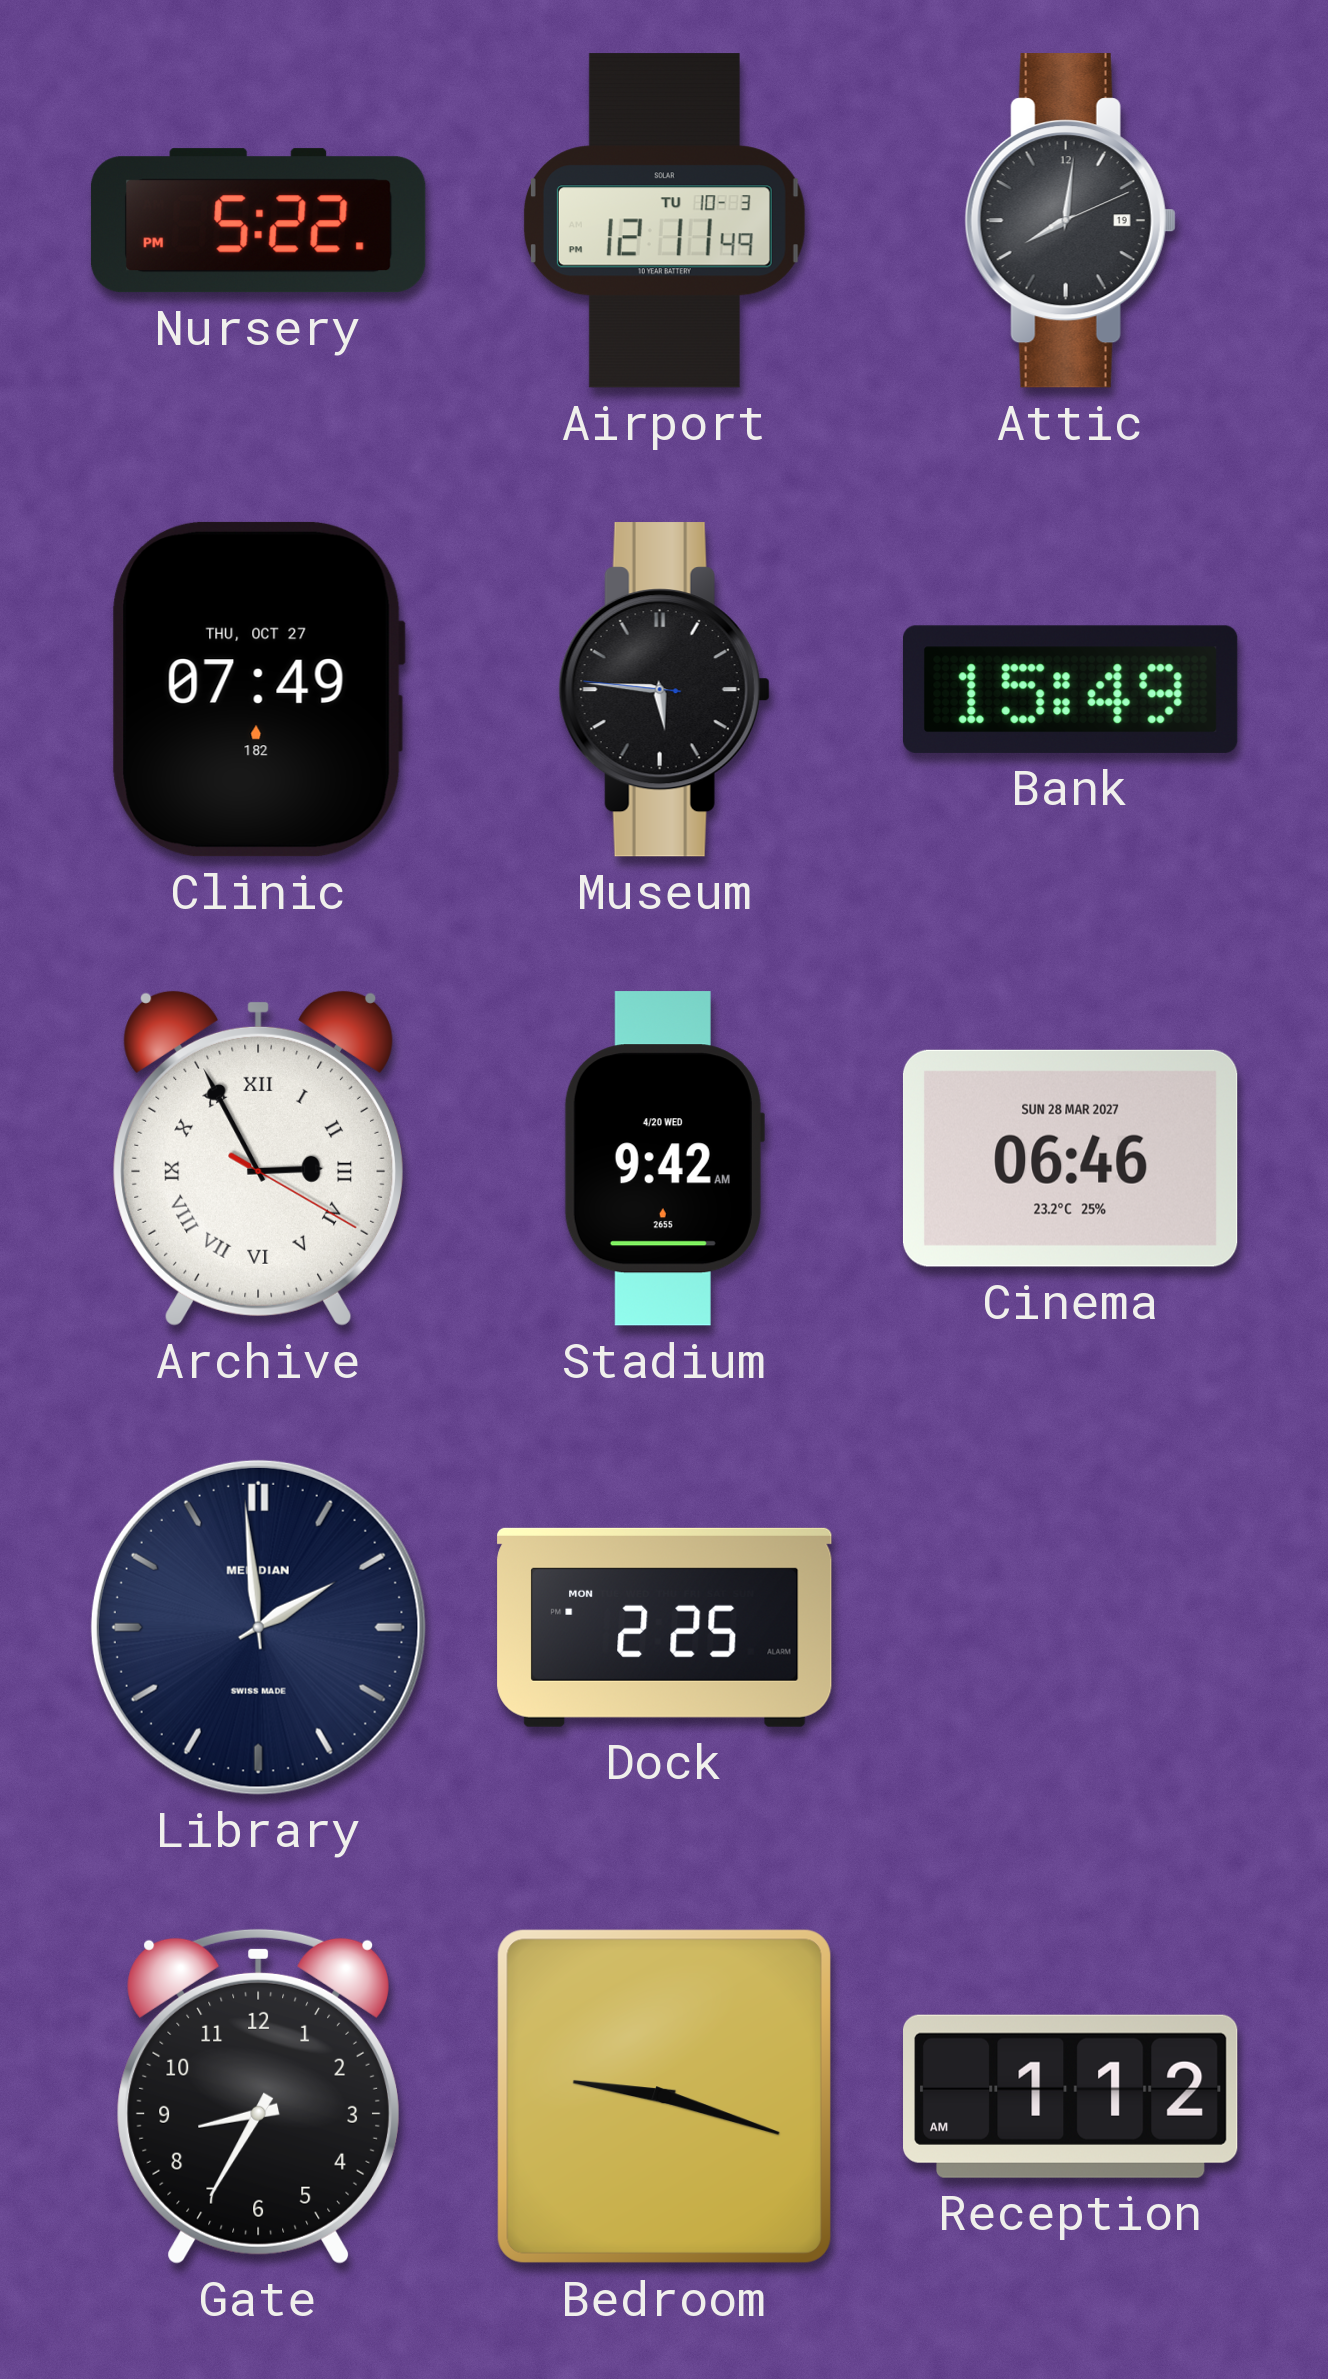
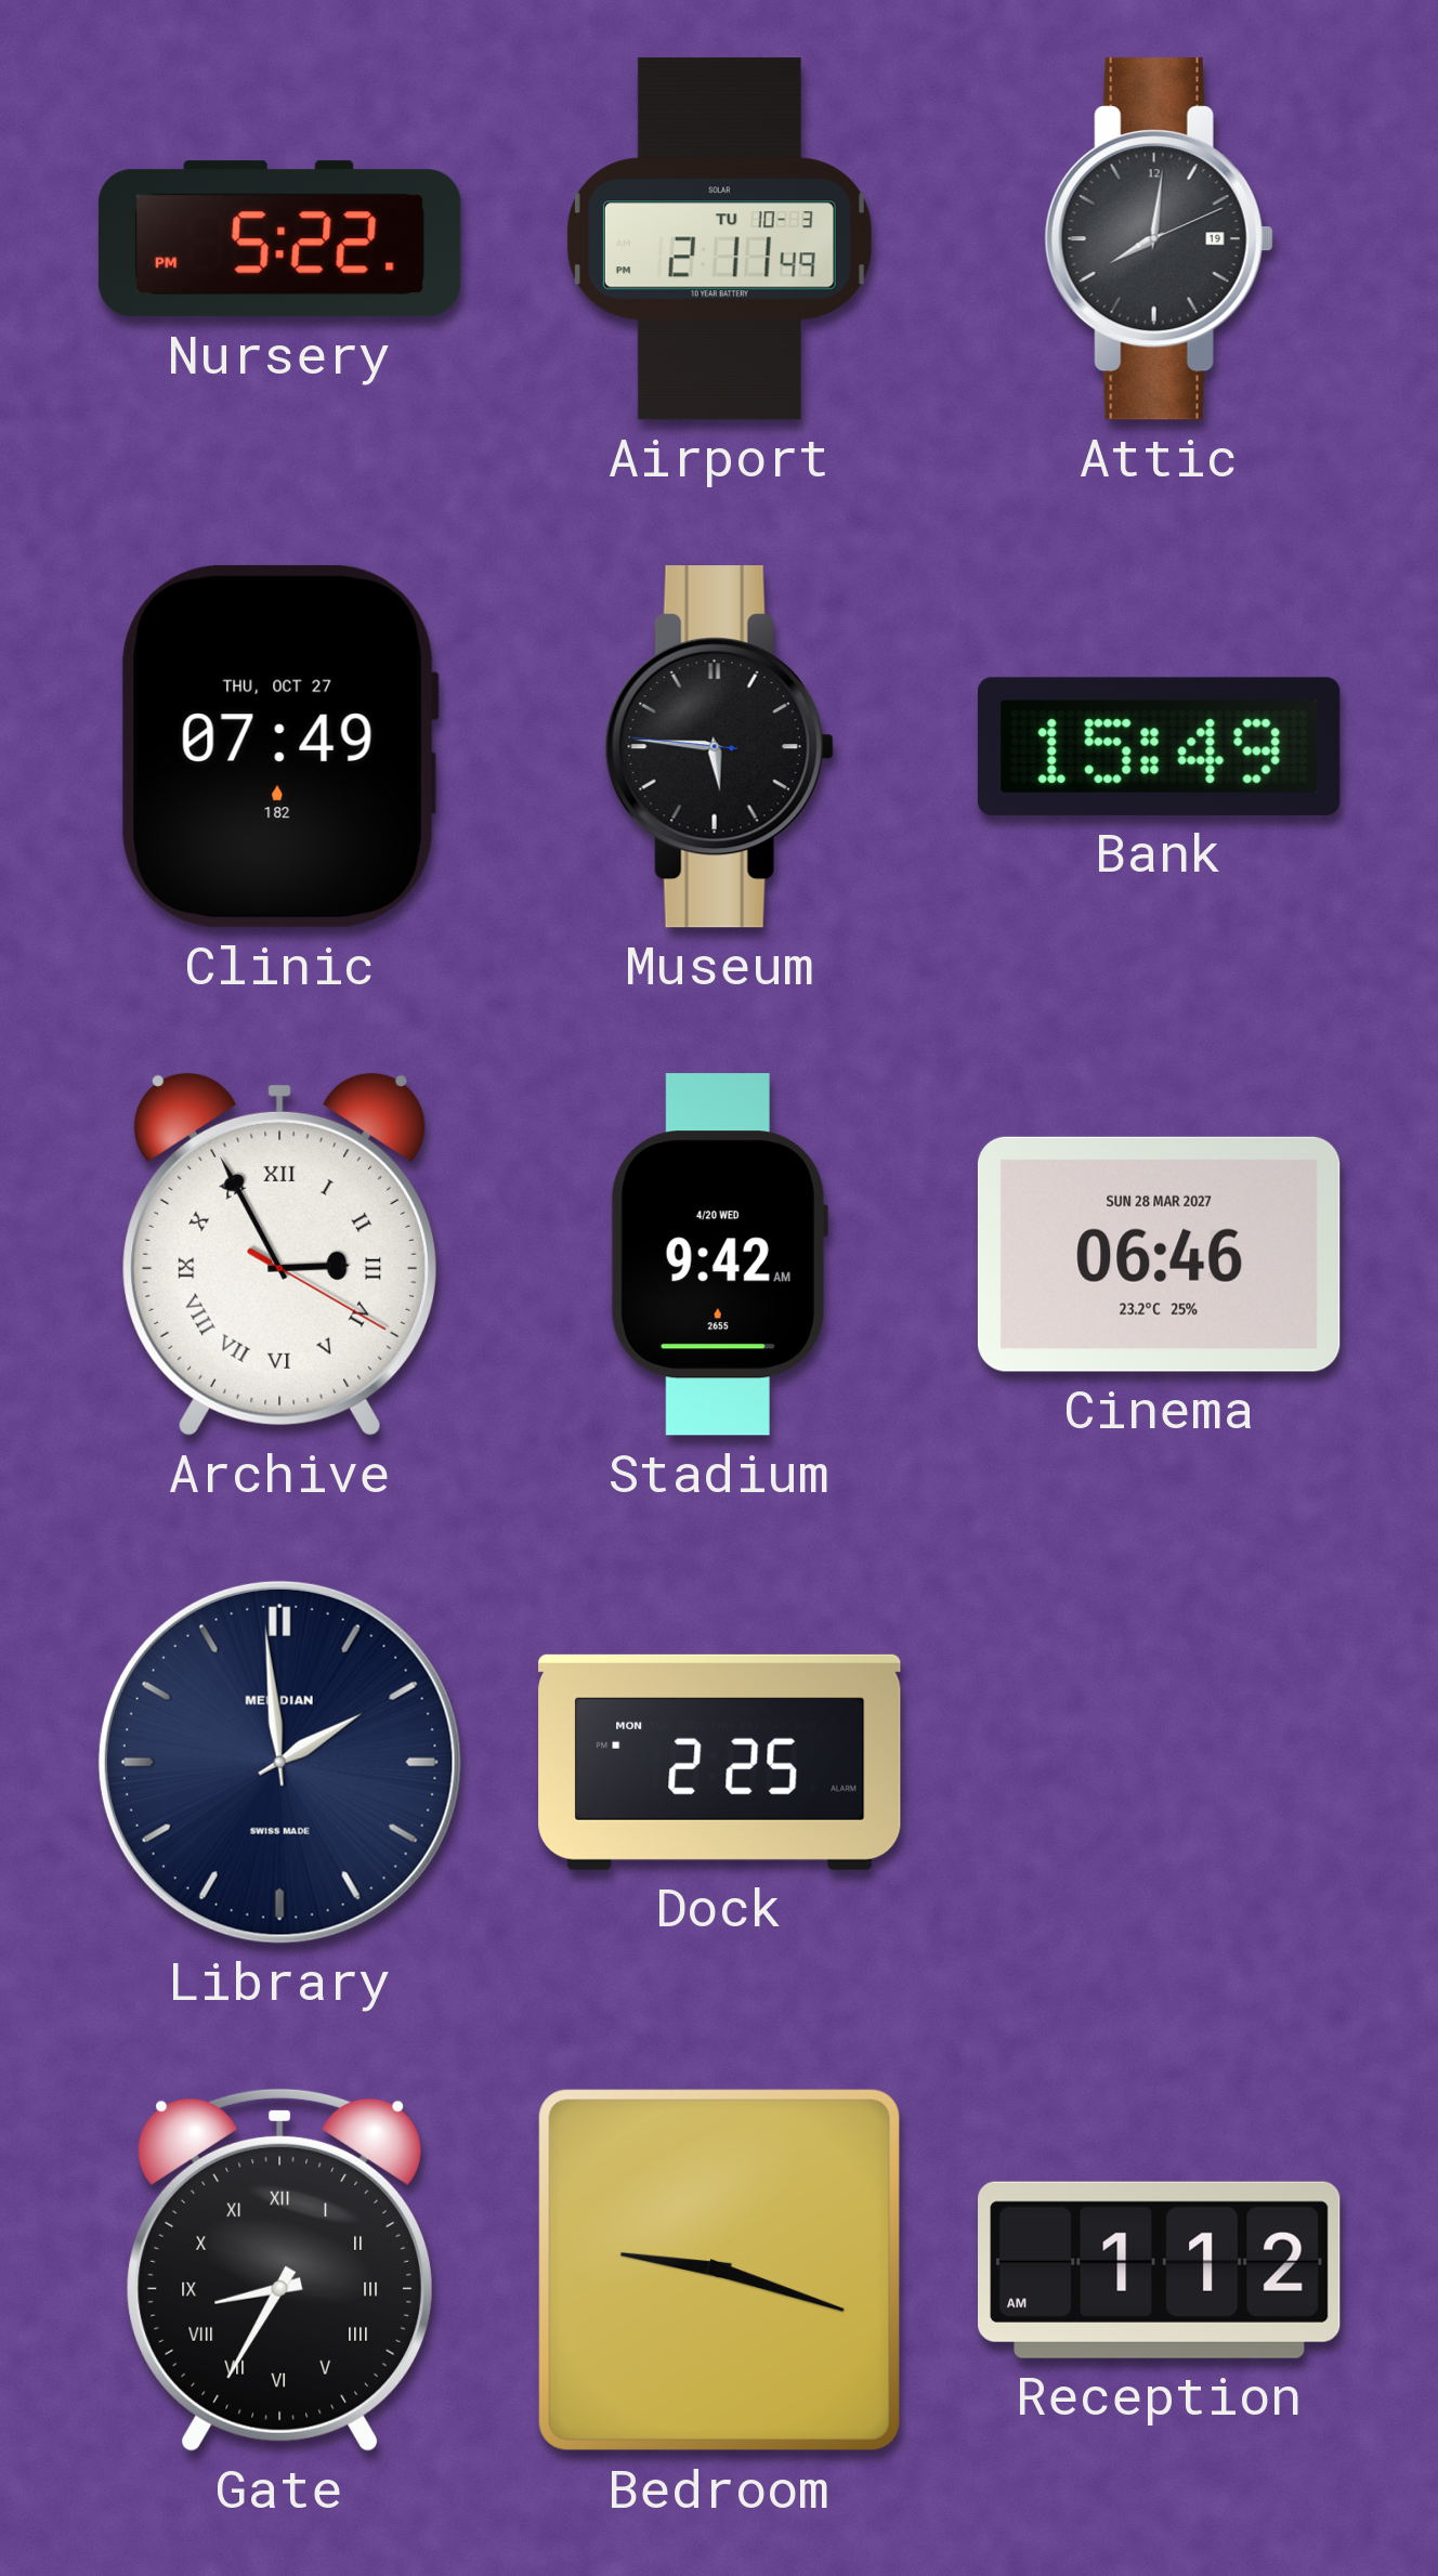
Airport: 12:11 -> 2:11
Gate numerals: Arabic -> Roman
